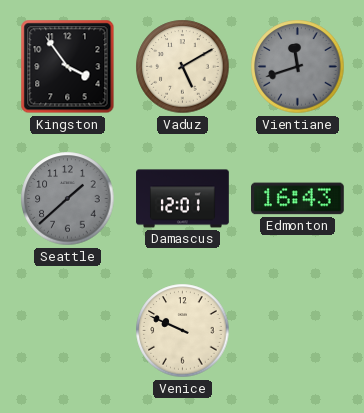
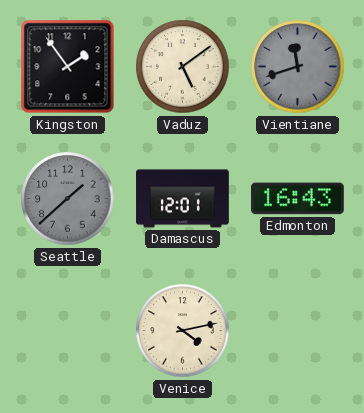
Kingston: 3:54 -> 1:54
Vaduz: 5:10 -> 5:09
Venice: 9:49 -> 4:13
